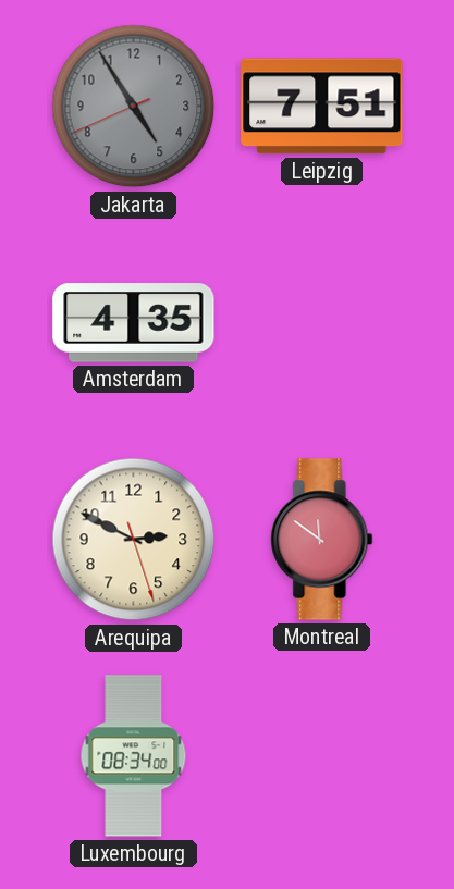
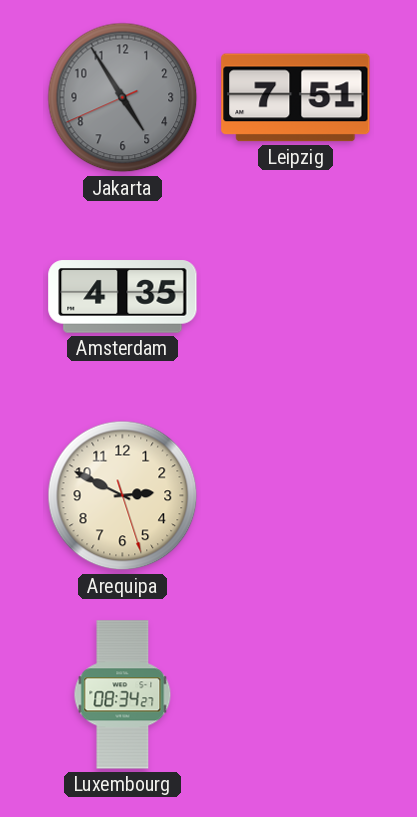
Montreal: 11:51 -> none
Luxembourg: 08:34:00 -> 08:34:27
